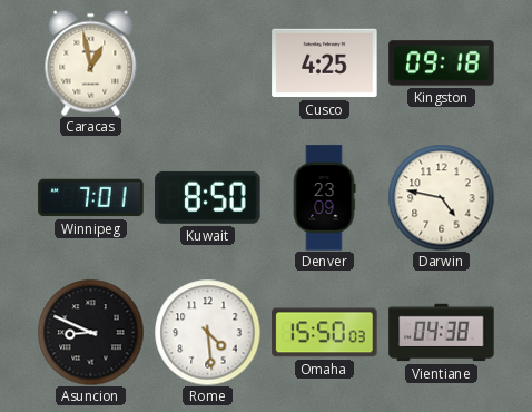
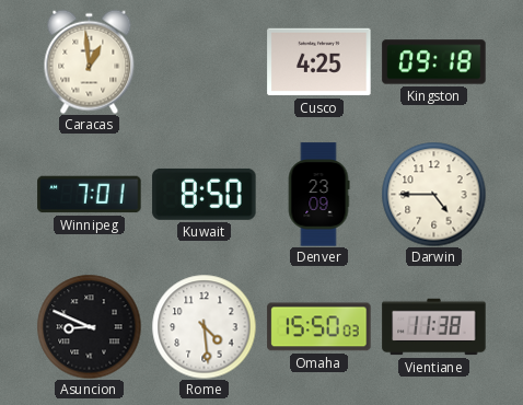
Caracas: 12:58 -> 12:59
Darwin: 4:47 -> 4:45
Vientiane: 04:38 -> 11:38
